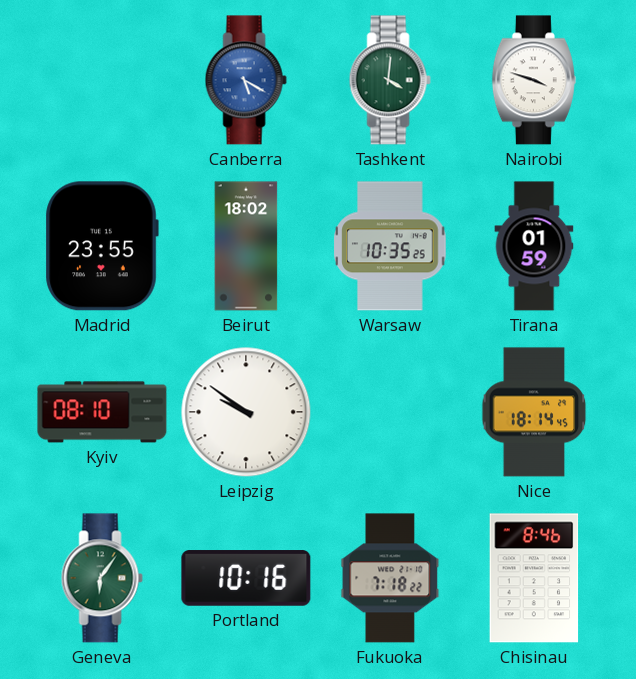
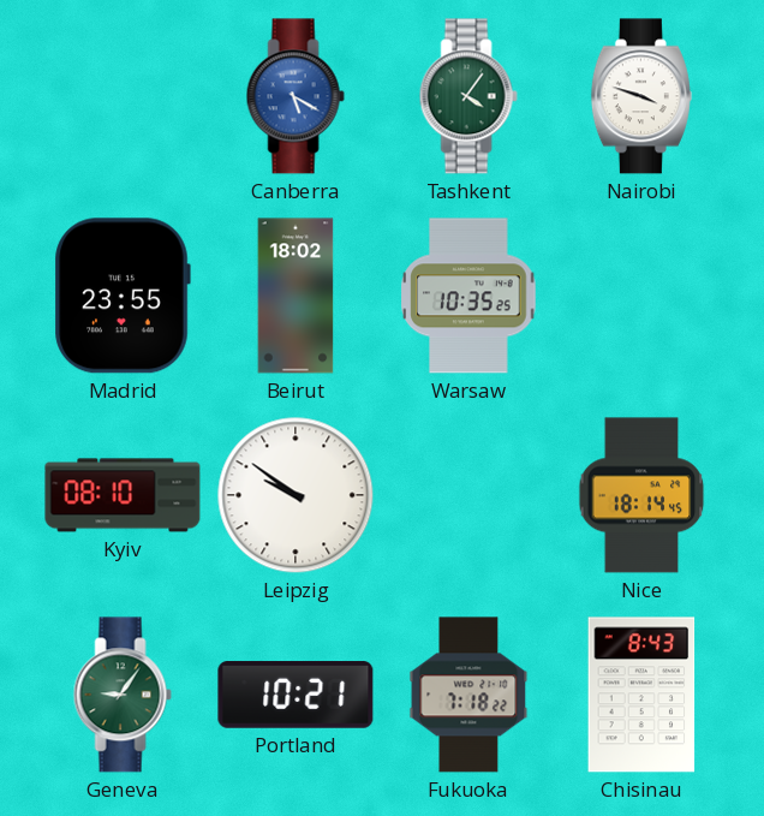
Tashkent: 4:01 -> 4:06
Tirana: 01:59 -> none
Geneva: 6:06 -> 9:06
Portland: 10:16 -> 10:21
Chisinau: 8:46 -> 8:43
